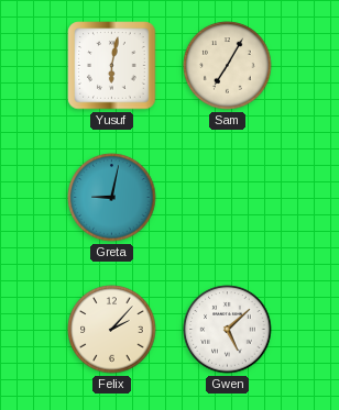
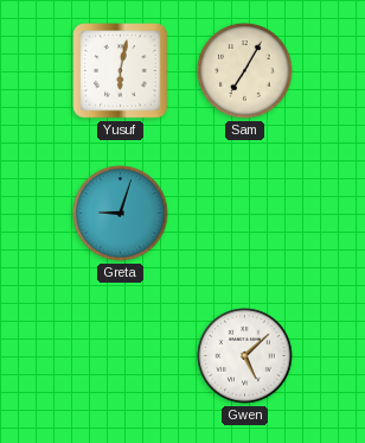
Greta: 9:02 -> 9:03
Felix: 2:07 -> none
